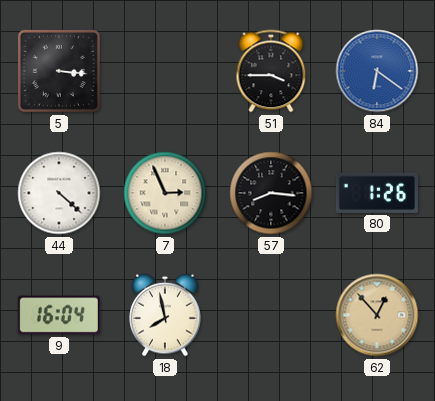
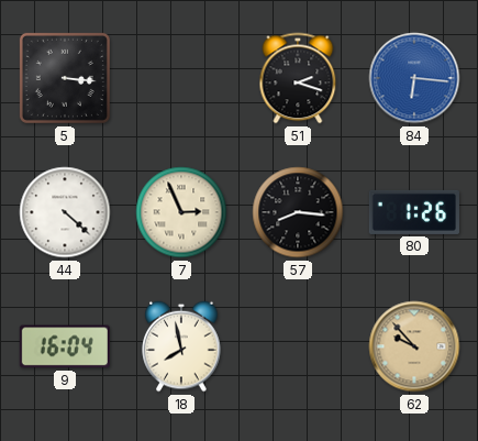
51: 3:45 -> 2:18
84: 6:21 -> 6:16
62: 12:53 -> 9:53
